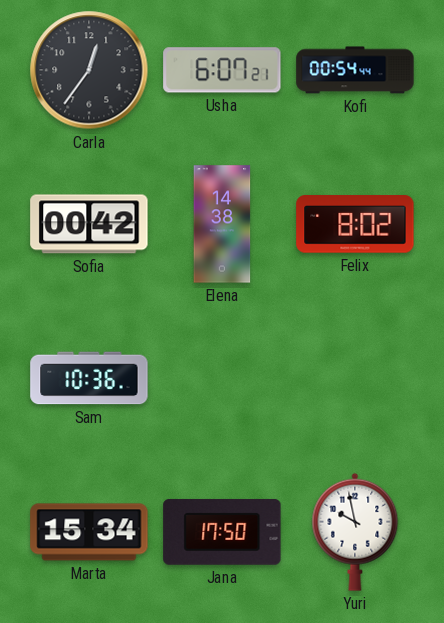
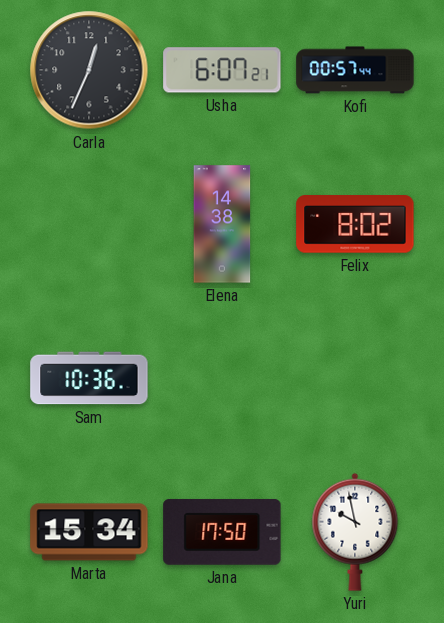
Carla: 12:36 -> 12:34
Kofi: 00:54 -> 00:57
Sofia: 00:42 -> none
